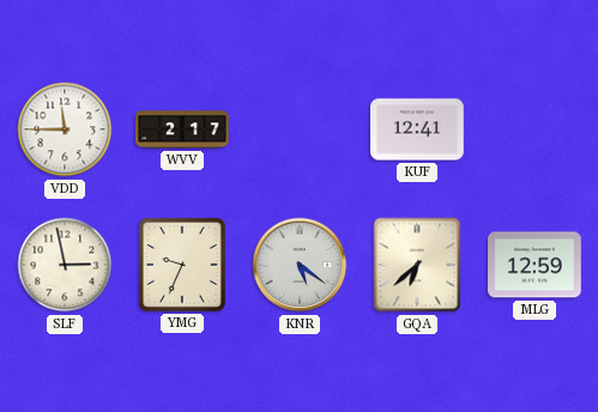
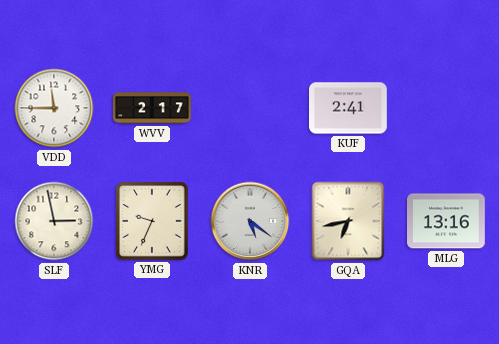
KUF: 12:41 -> 2:41
GQA: 6:38 -> 6:43
MLG: 12:59 -> 13:16
